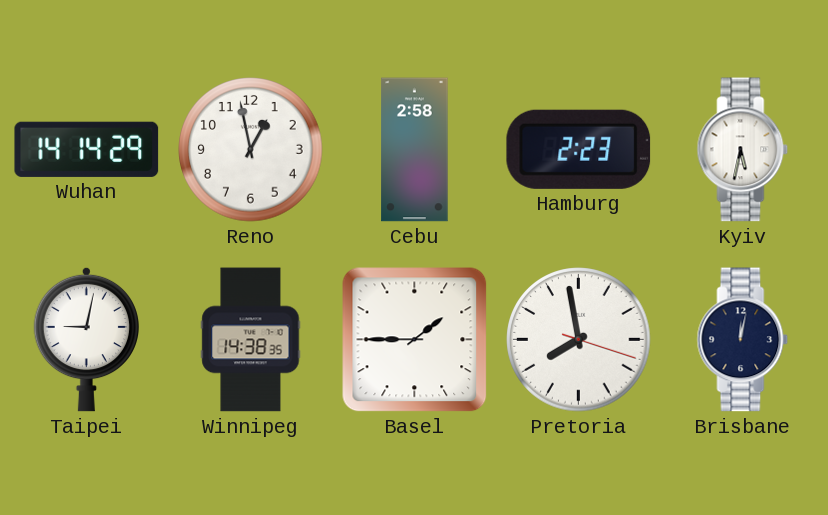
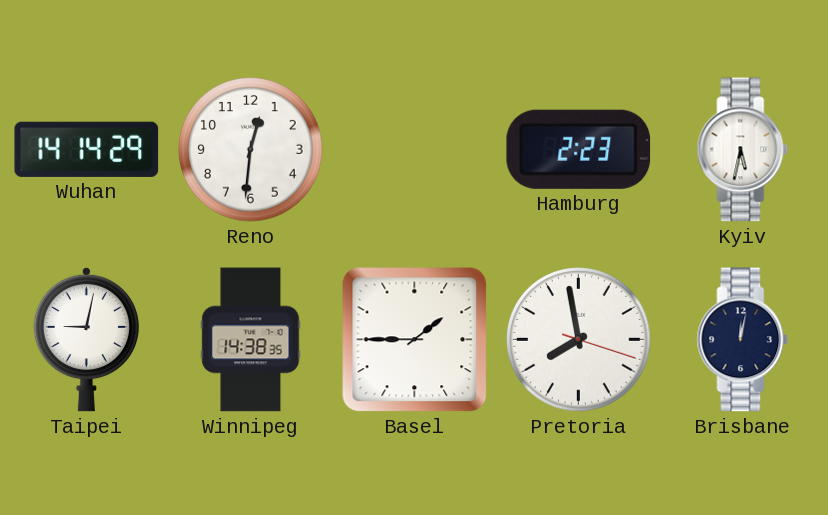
Reno: 12:58 -> 12:31
Cebu: 2:58 -> none
